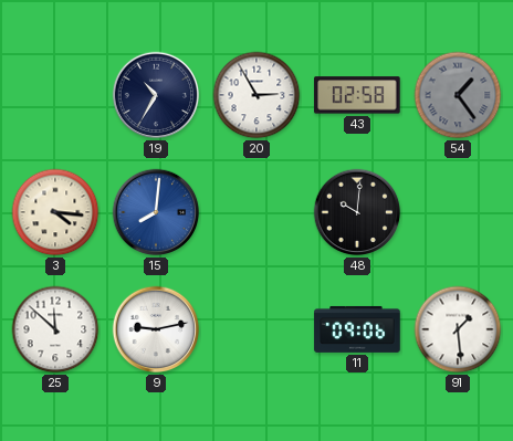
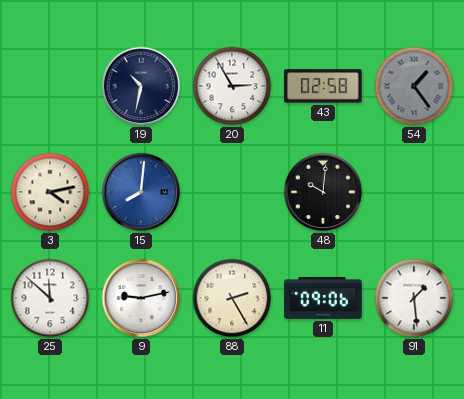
19: 10:35 -> 10:32
3: 4:16 -> 4:13
88: none -> 2:25
